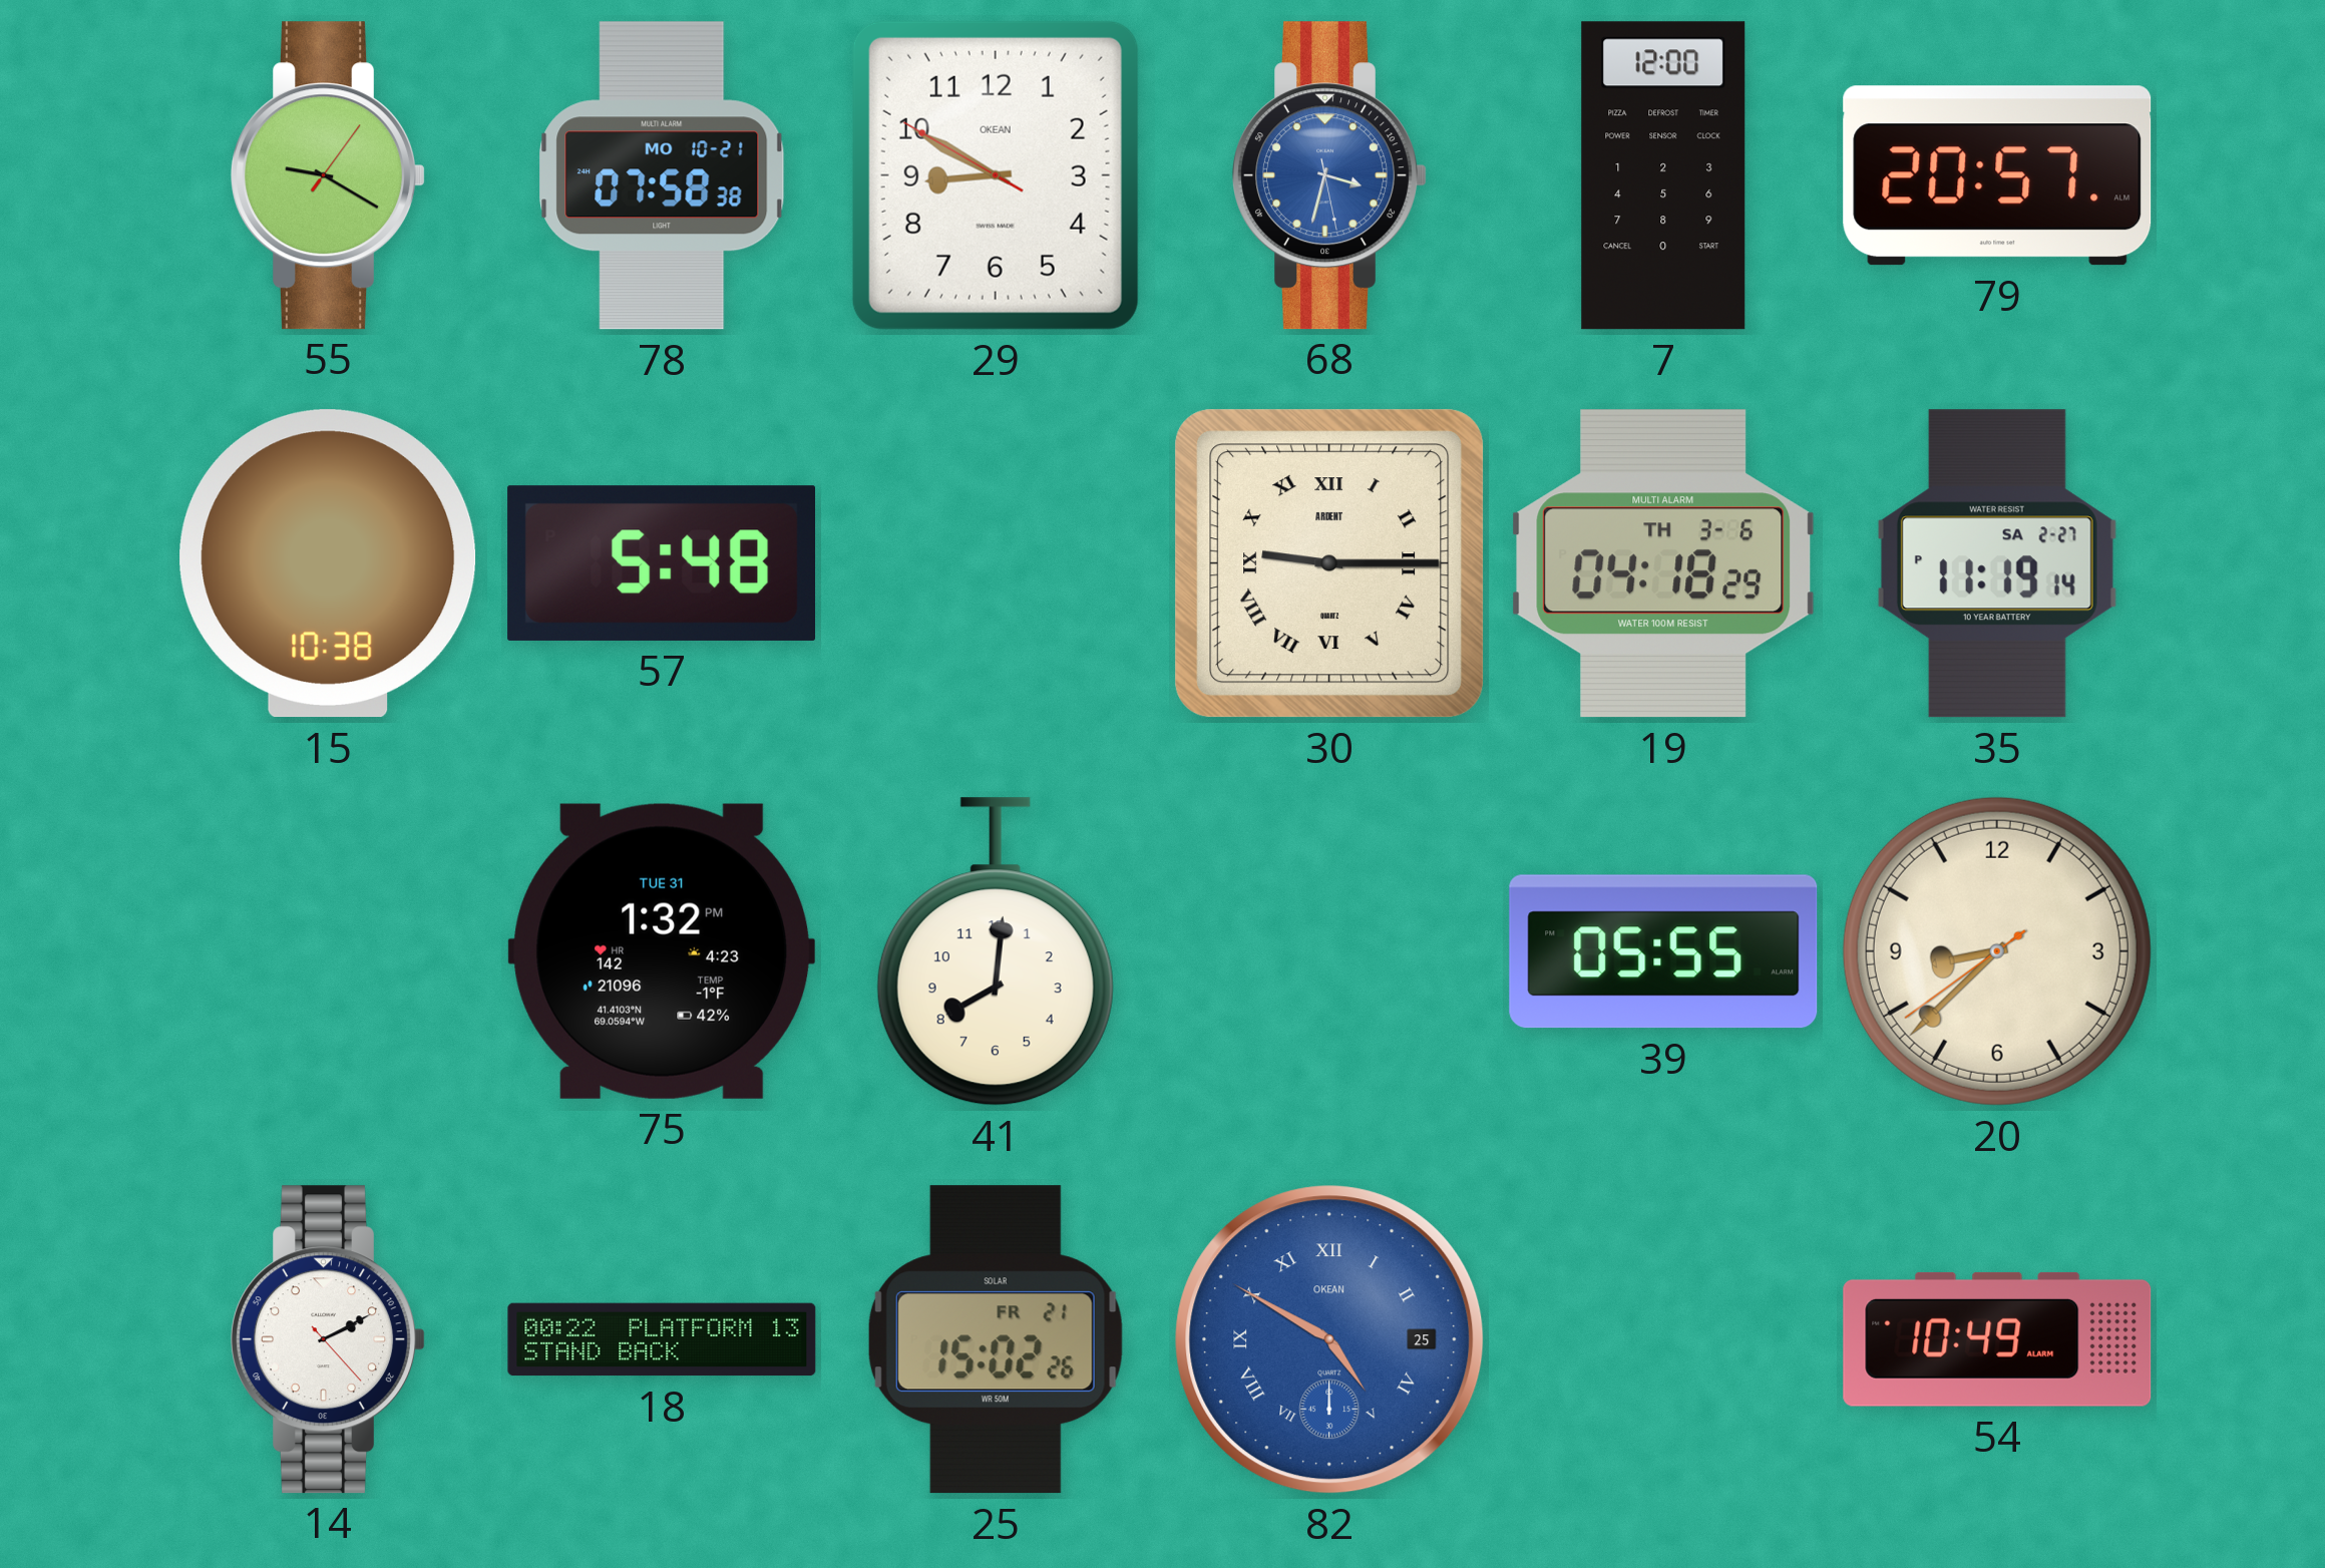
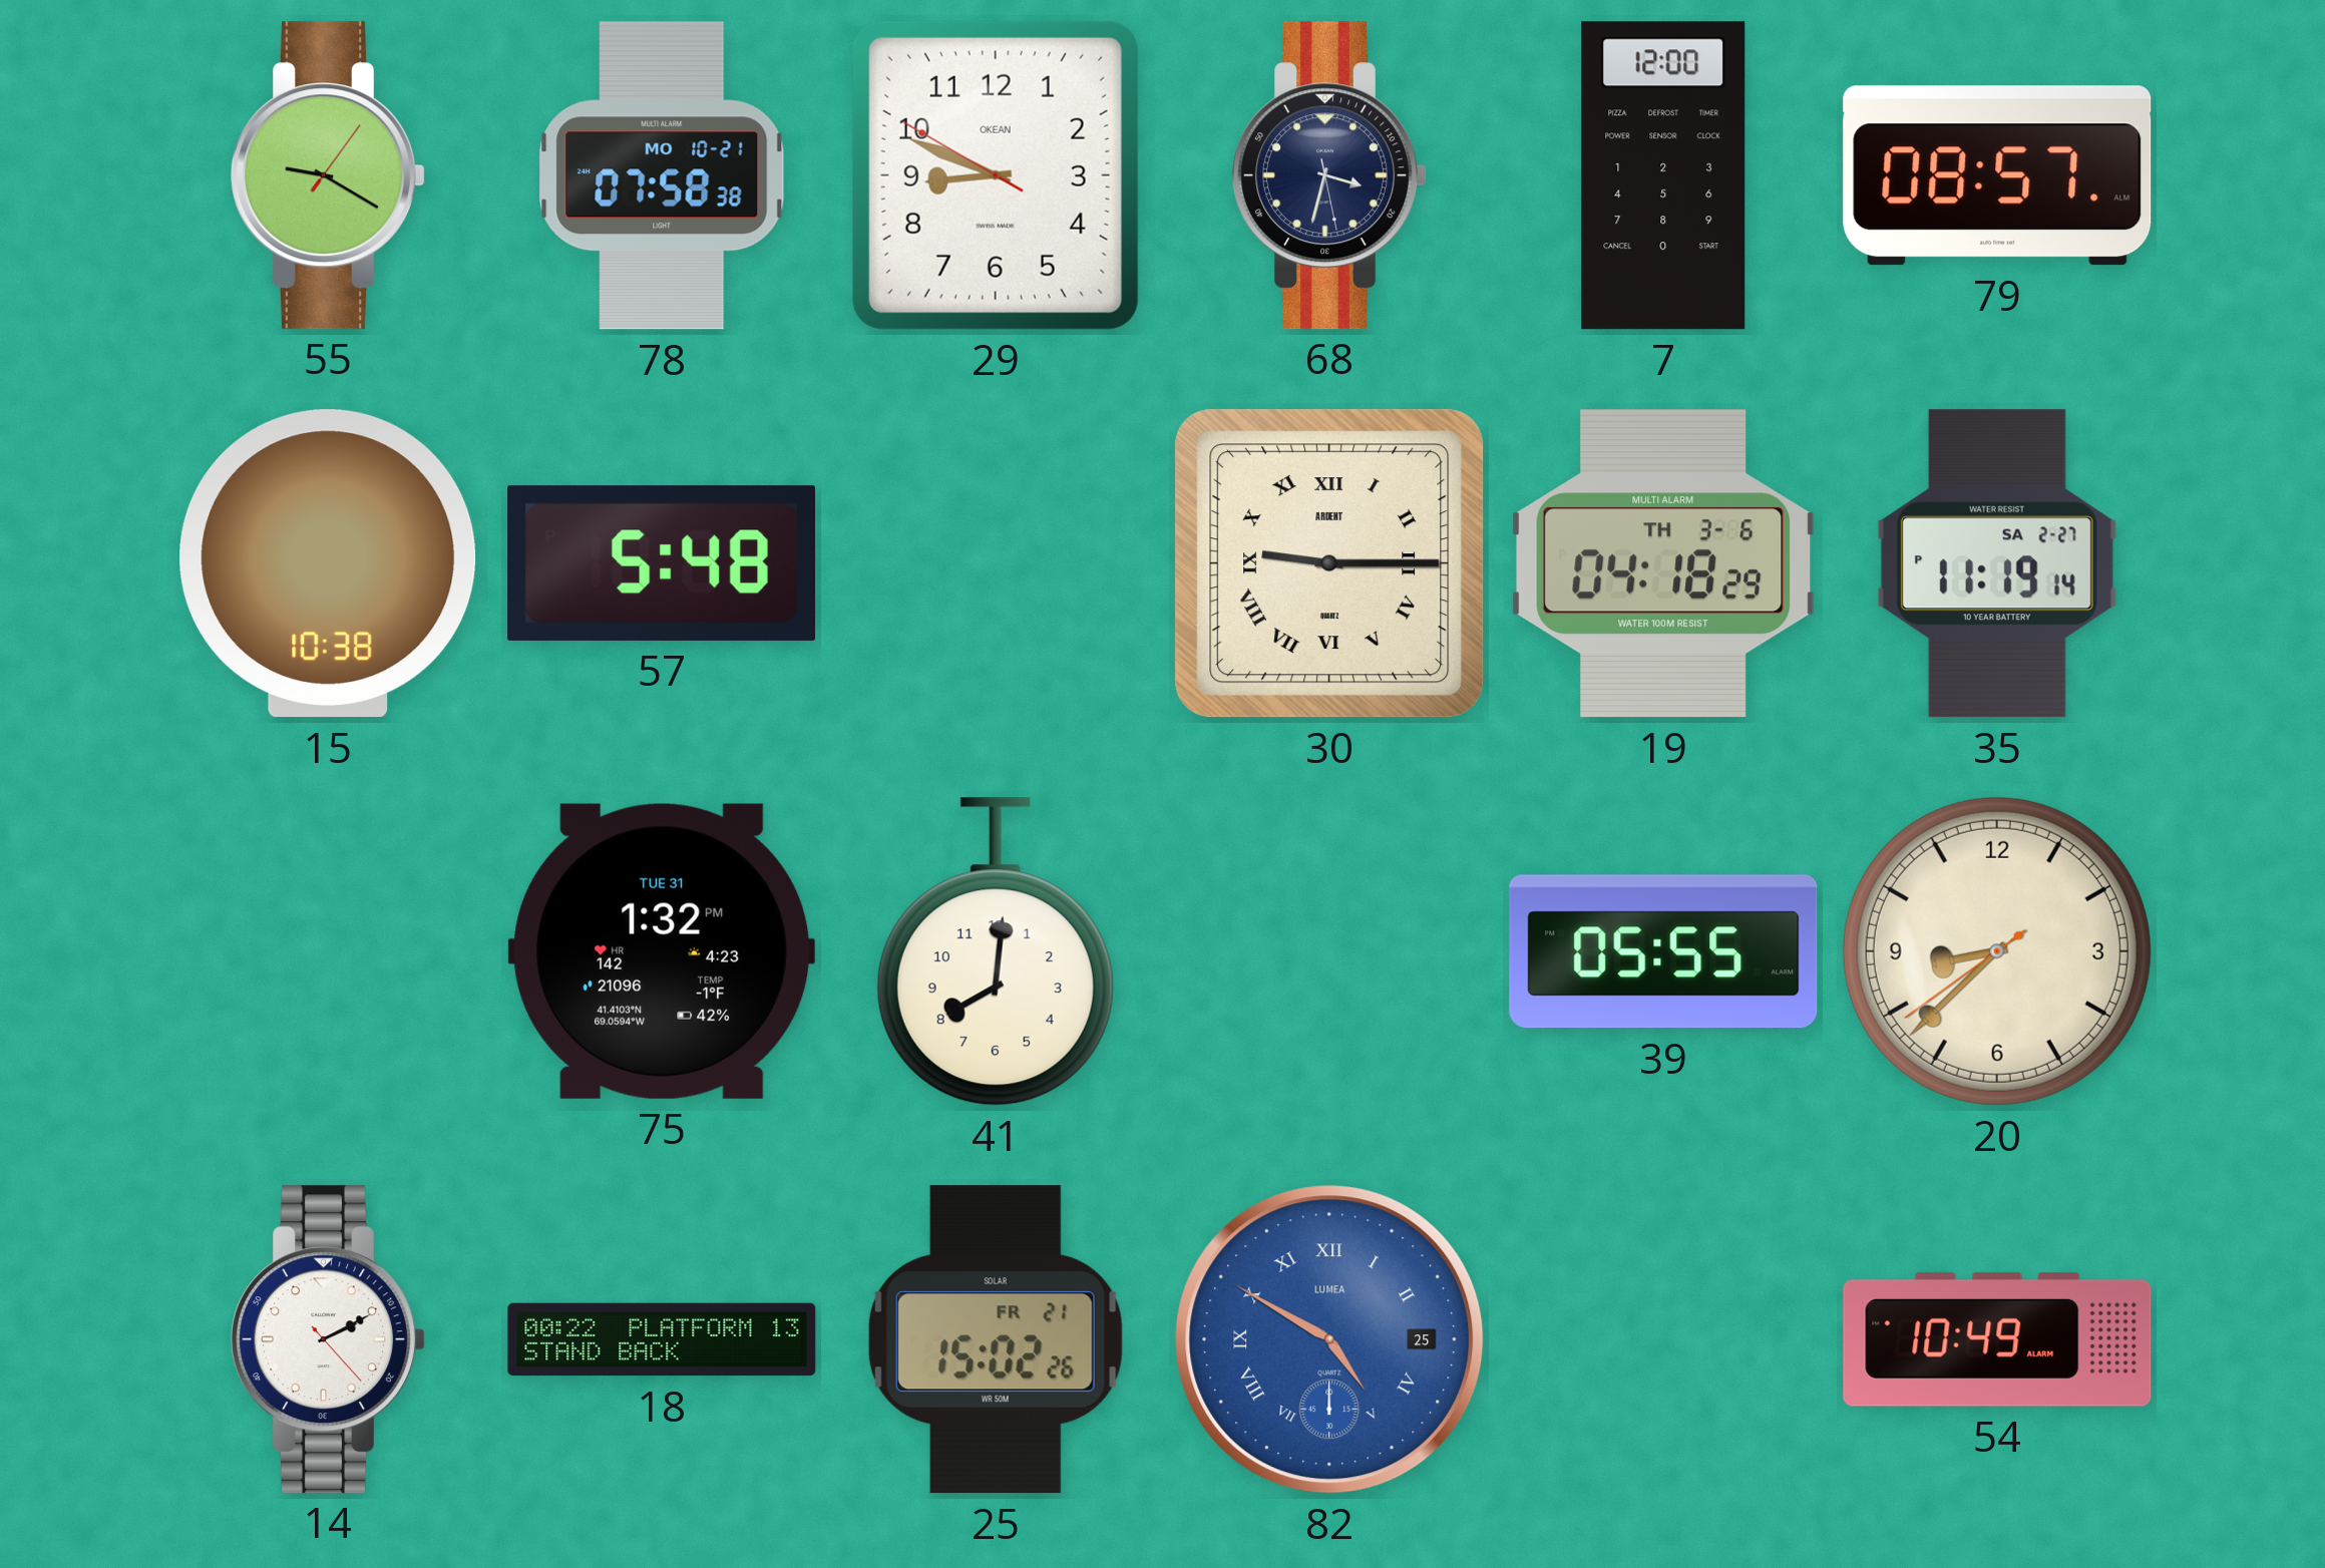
29: 8:49 -> 8:48
68 dial: blue -> navy
79: 20:57 -> 08:57
82 brand: OKEAN -> LUMEA
